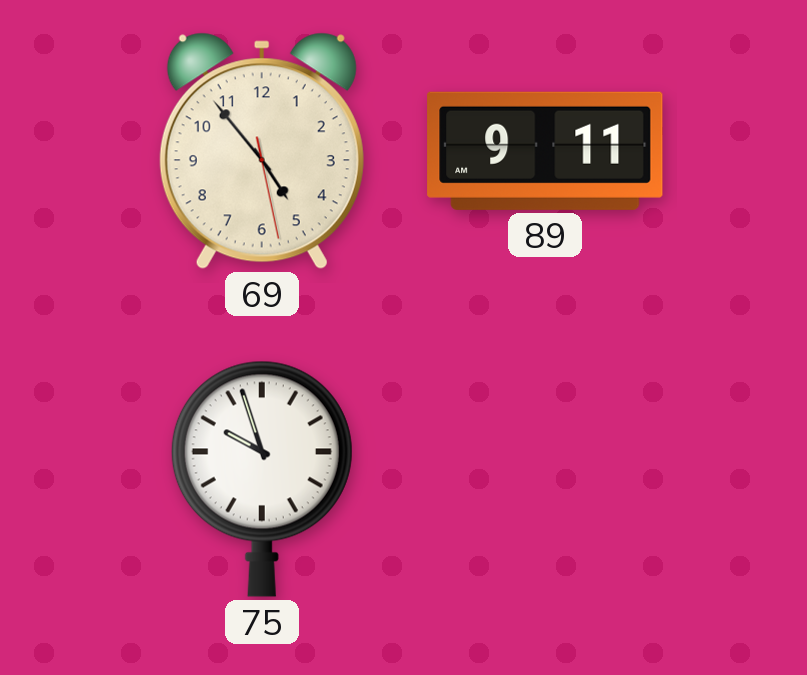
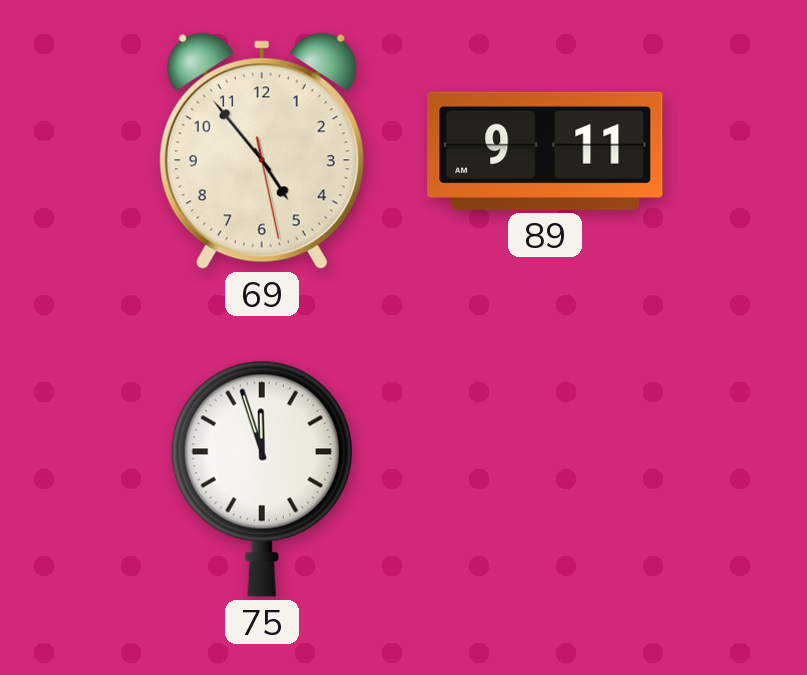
75: 9:57 -> 11:57
